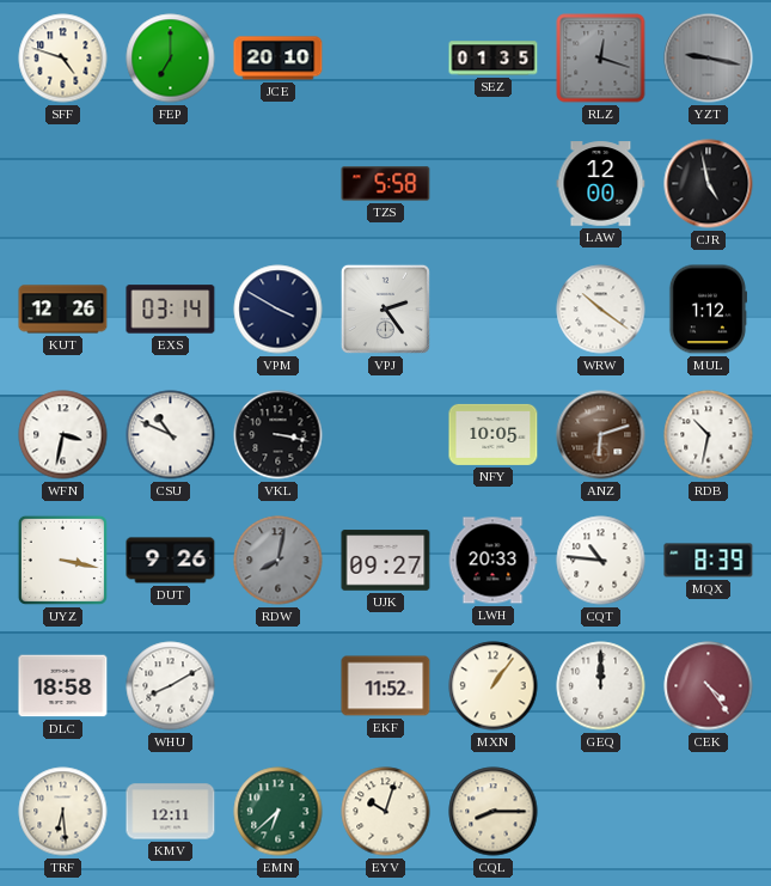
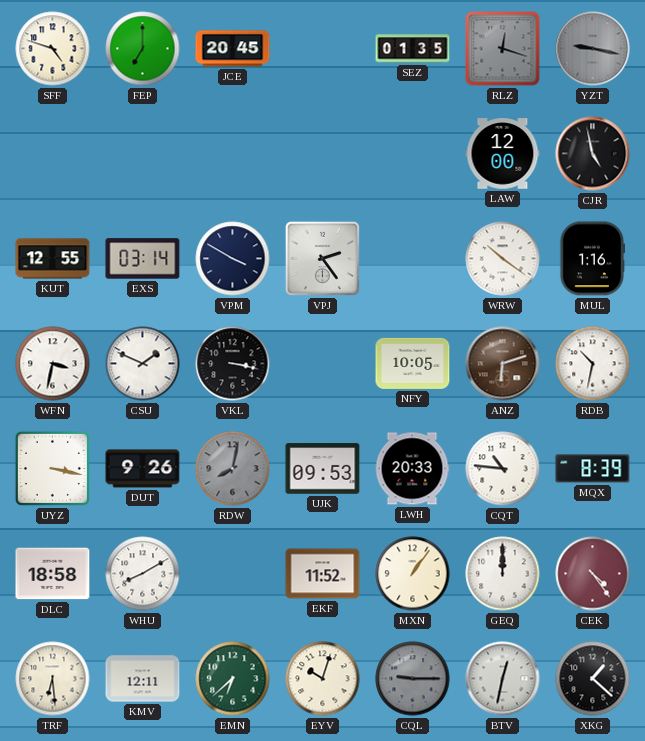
JCE: 20:10 -> 20:45
TZS: 5:58 -> none
KUT: 12:26 -> 12:55
MUL: 1:12 -> 1:16
CSU: 10:49 -> 1:49
UJK: 09:27 -> 09:53
CQL: 8:15 -> 9:15
CQL dial: cream -> grey
BTV: none -> 12:32
XKG: none -> 1:22
